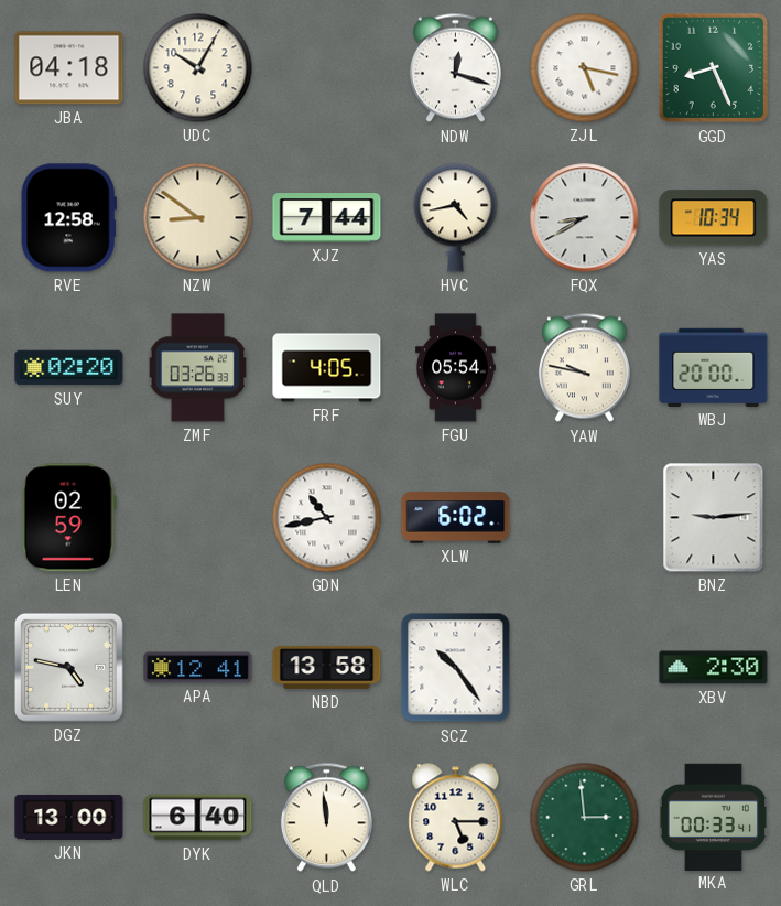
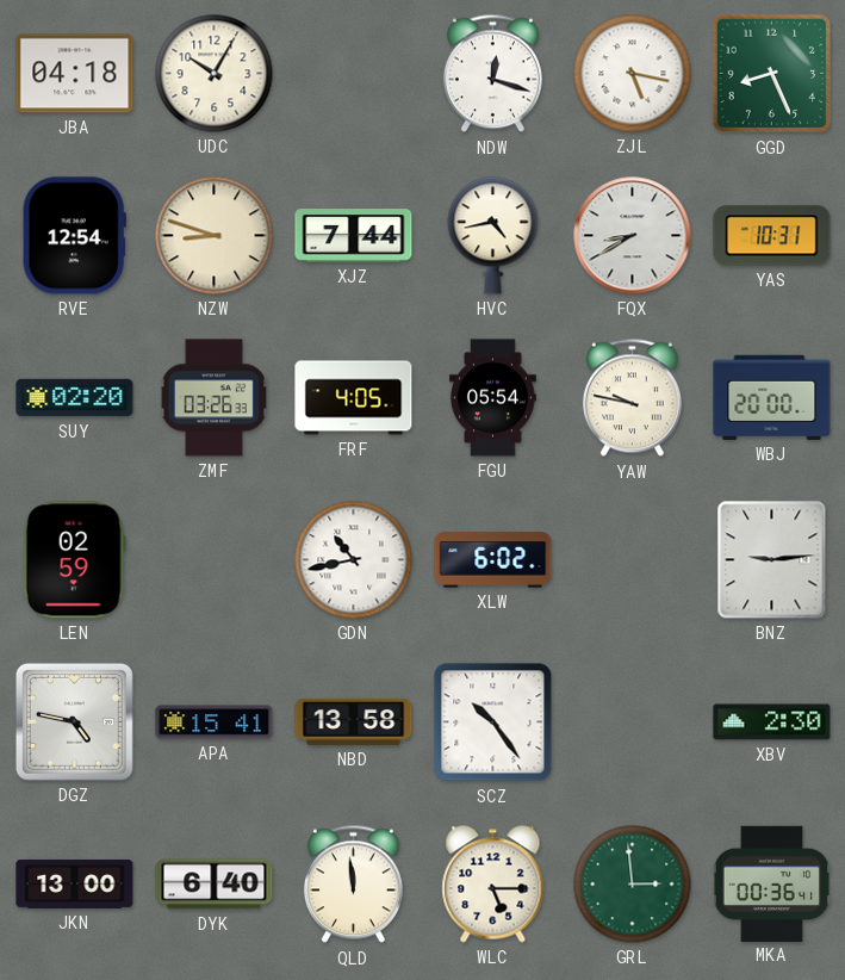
RVE: 12:58 -> 12:54
NZW: 8:51 -> 8:48
YAS: 10:34 -> 10:31
APA: 12:41 -> 15:41
MKA: 00:33 -> 00:36
